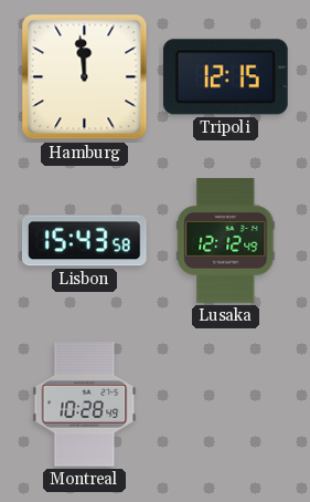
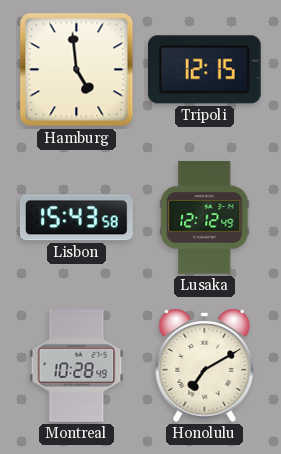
Hamburg: 11:59 -> 4:59
Honolulu: none -> 7:10
